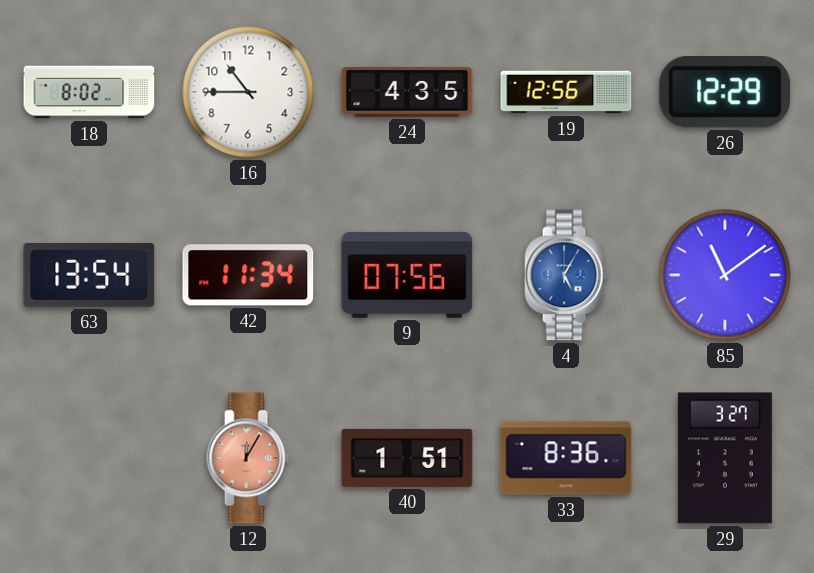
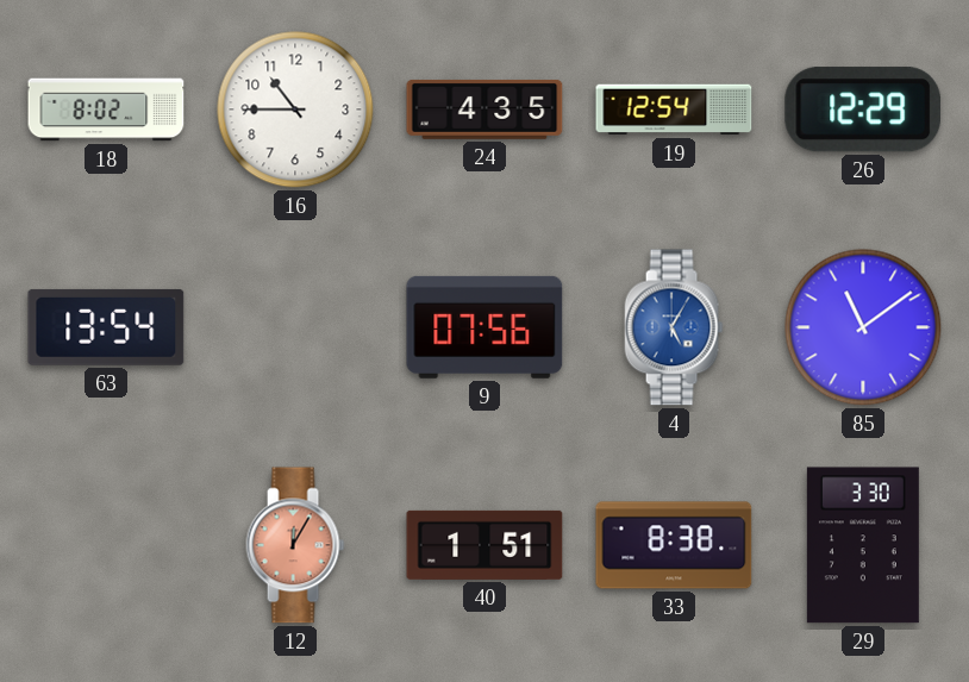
19: 12:56 -> 12:54
42: 11:34 -> none
33: 8:36 -> 8:38
29: 3:27 -> 3:30
